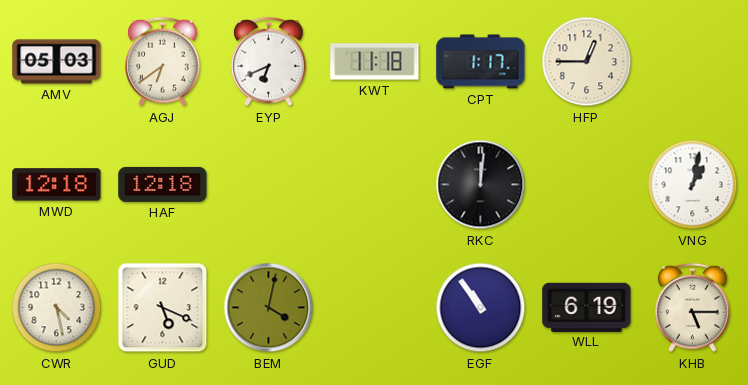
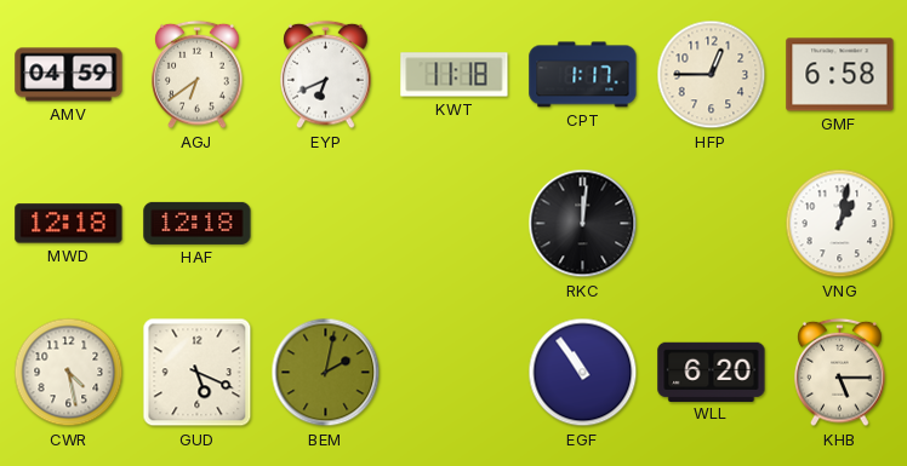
AMV: 05:03 -> 04:59
GMF: none -> 6:58
BEM: 4:02 -> 2:02
WLL: 6:19 -> 6:20
